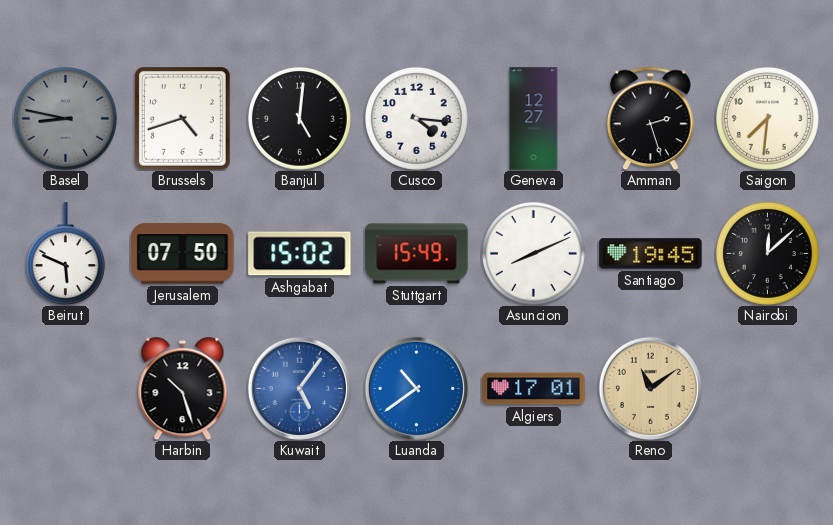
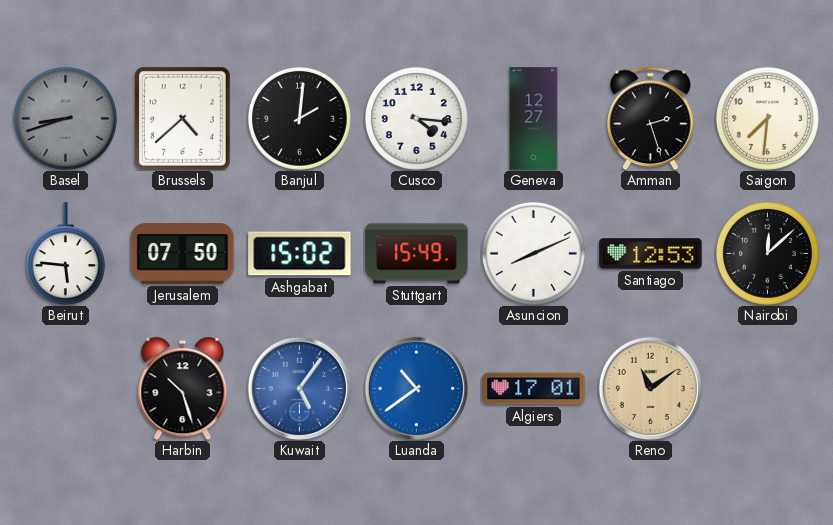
Basel: 8:47 -> 8:42
Brussels: 4:42 -> 4:38
Banjul: 5:01 -> 2:01
Beirut: 5:49 -> 5:46
Santiago: 19:45 -> 12:53
